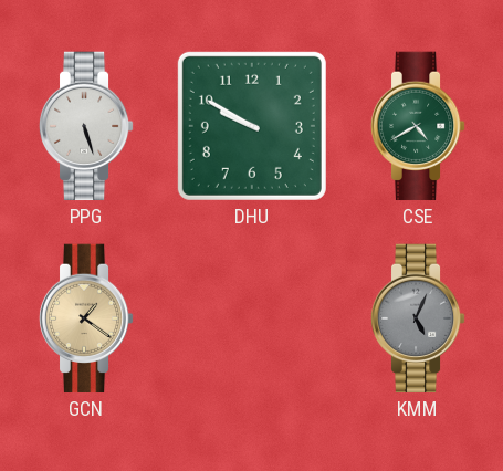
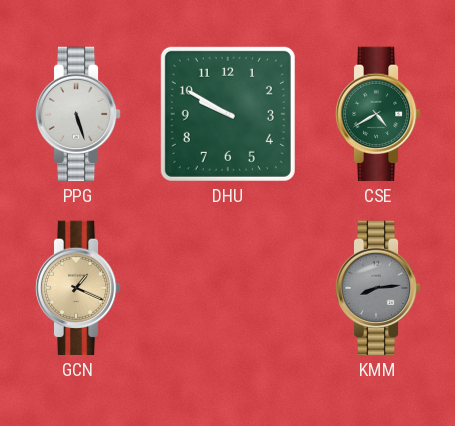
GCN: 1:21 -> 1:19
KMM: 5:04 -> 8:14
